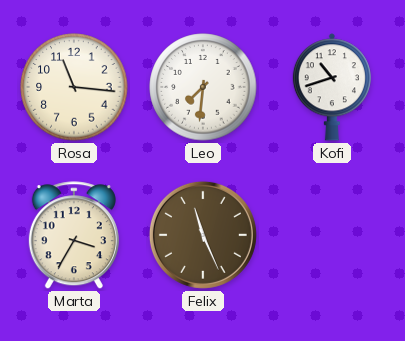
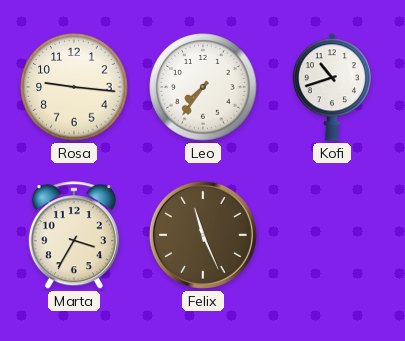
Rosa: 11:16 -> 9:16
Leo: 7:31 -> 7:36
